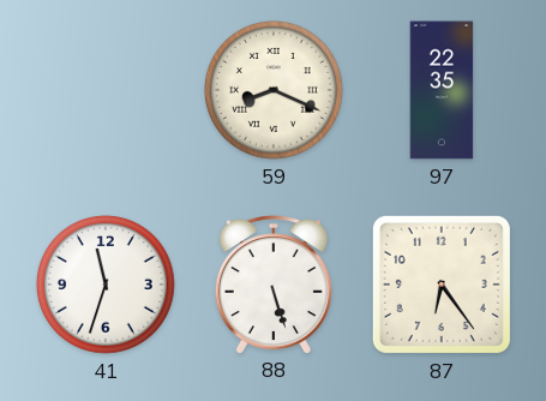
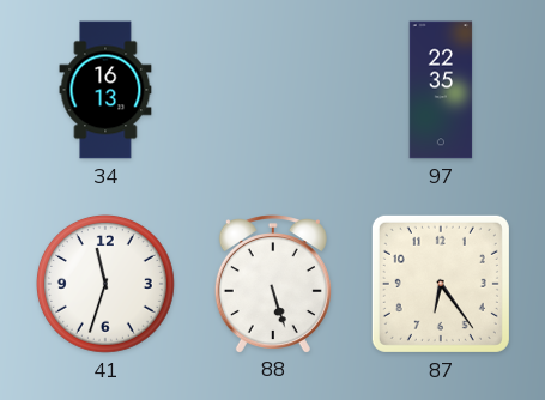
34: none -> 16:13
59: 8:19 -> none
